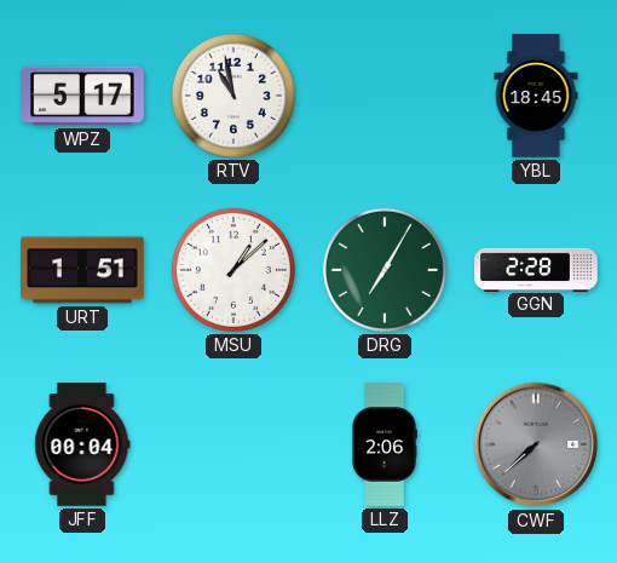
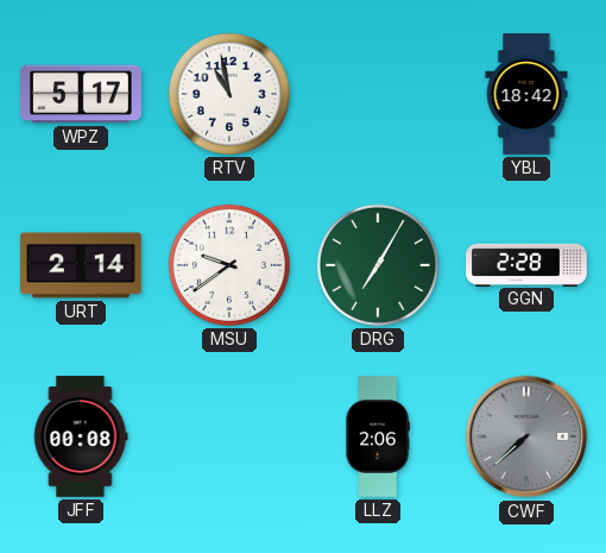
YBL: 18:45 -> 18:42
URT: 1:51 -> 2:14
MSU: 1:08 -> 9:39
JFF: 00:04 -> 00:08
